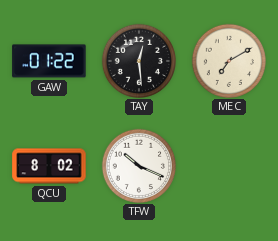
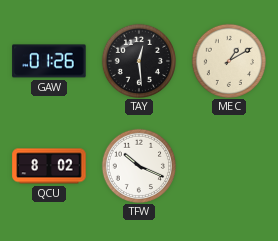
GAW: 01:22 -> 01:26
MEC: 7:10 -> 1:10
